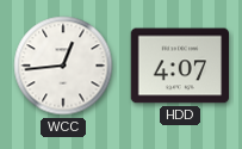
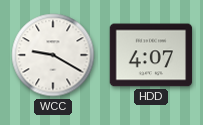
WCC: 12:44 -> 9:20
